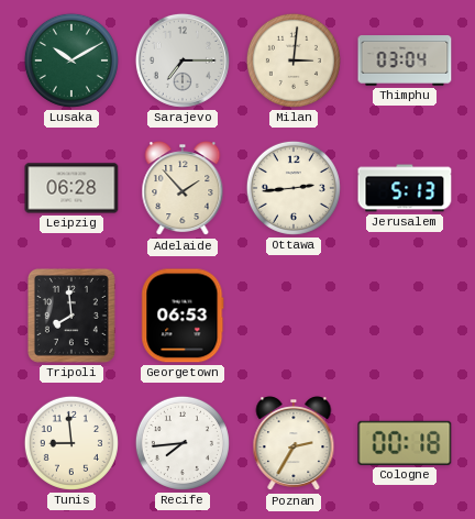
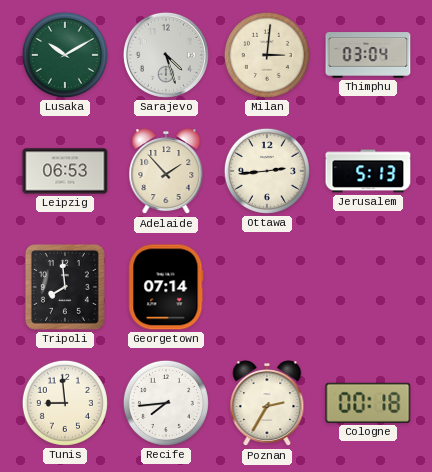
Sarajevo: 7:15 -> 4:27
Leipzig: 06:28 -> 06:53
Georgetown: 06:53 -> 07:14
